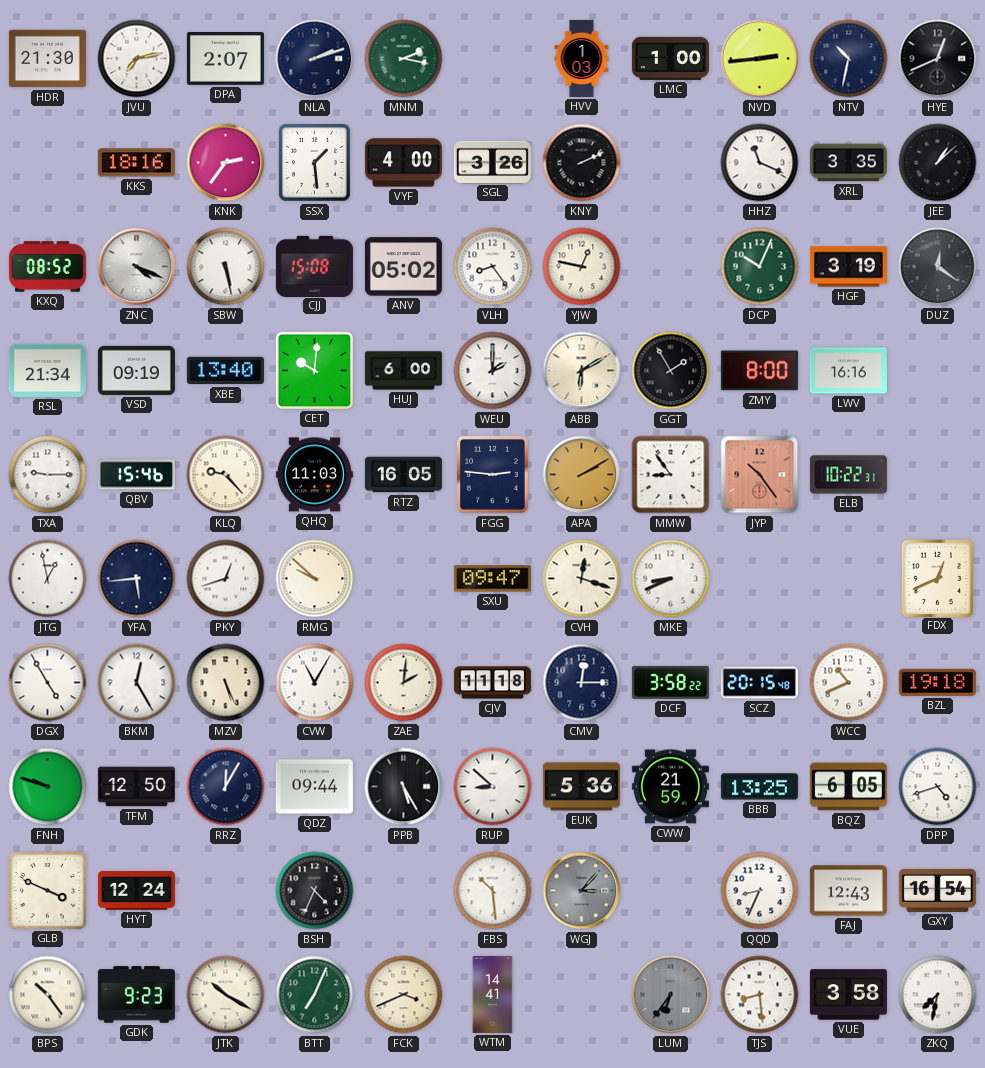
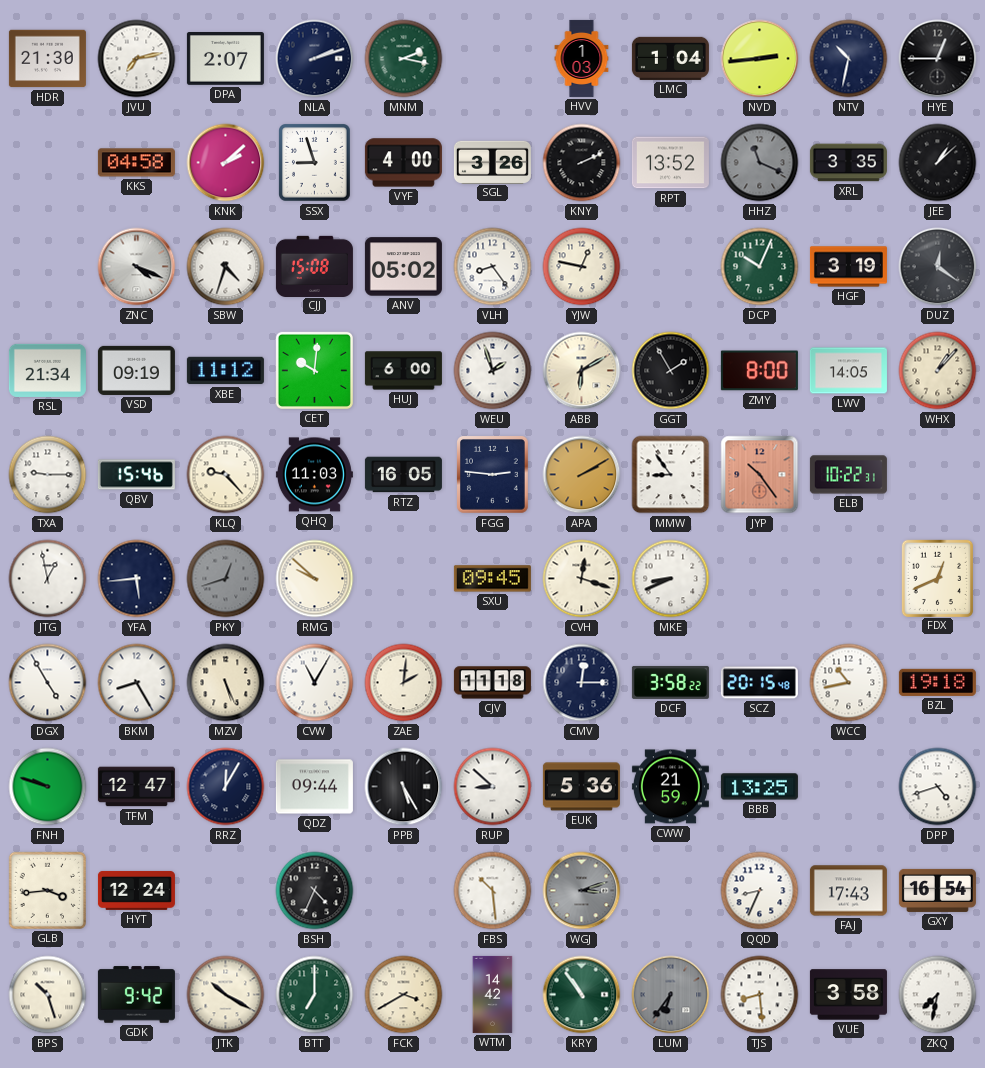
LMC: 1:00 -> 1:04
HYE: 12:41 -> 12:45
KKS: 18:16 -> 04:58
KNK: 2:36 -> 2:08
SSX: 1:29 -> 8:57
RPT: none -> 13:52
HHZ dial: white -> grey
KXQ: 08:52 -> none
SBW: 5:28 -> 4:33
XBE: 13:40 -> 11:12
WEU: 2:00 -> 1:57
LWV: 16:16 -> 14:05
WHX: none -> 1:07
PKY dial: white -> grey
SXU: 09:47 -> 09:45
BKM: 12:25 -> 8:25
WCC: 10:41 -> 10:43
TFM: 12:50 -> 12:47
BQZ: 6:05 -> none
GLB: 3:49 -> 3:44
WGJ: 3:07 -> 3:12
FAJ: 12:43 -> 17:43
BPS: 10:24 -> 10:27
GDK: 9:23 -> 9:42
BTT: 7:04 -> 7:00
FCK: 3:41 -> 3:40
WTM: 14:41 -> 14:42
KRY: none -> 10:54
